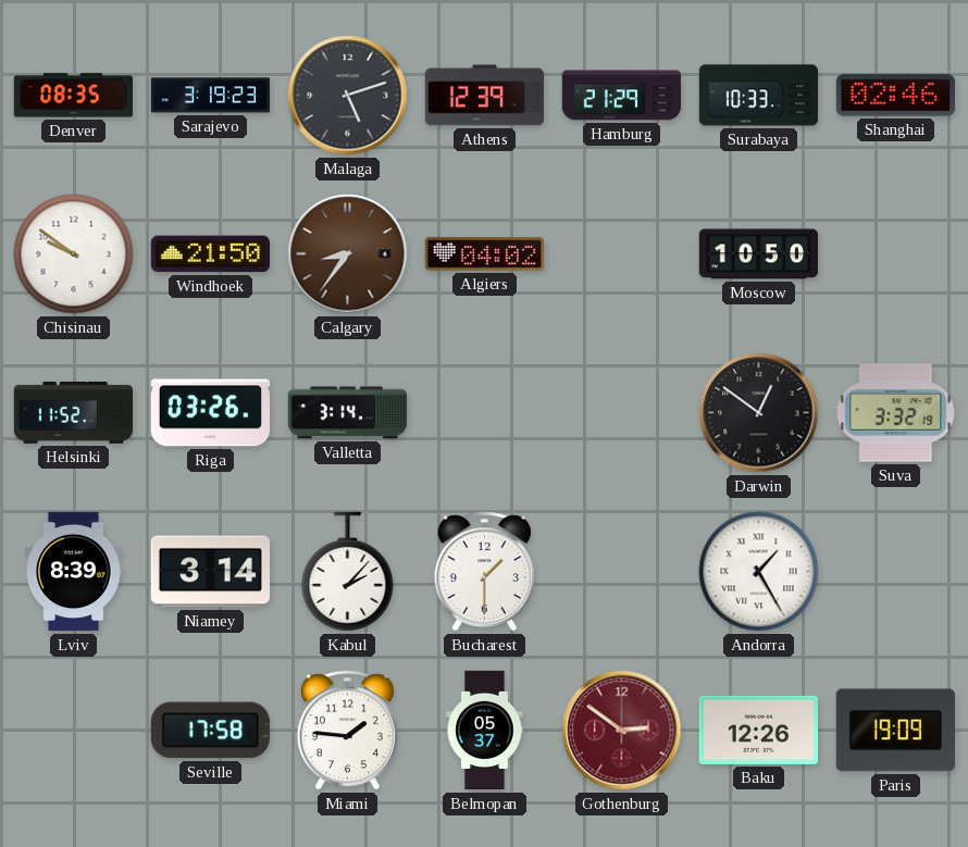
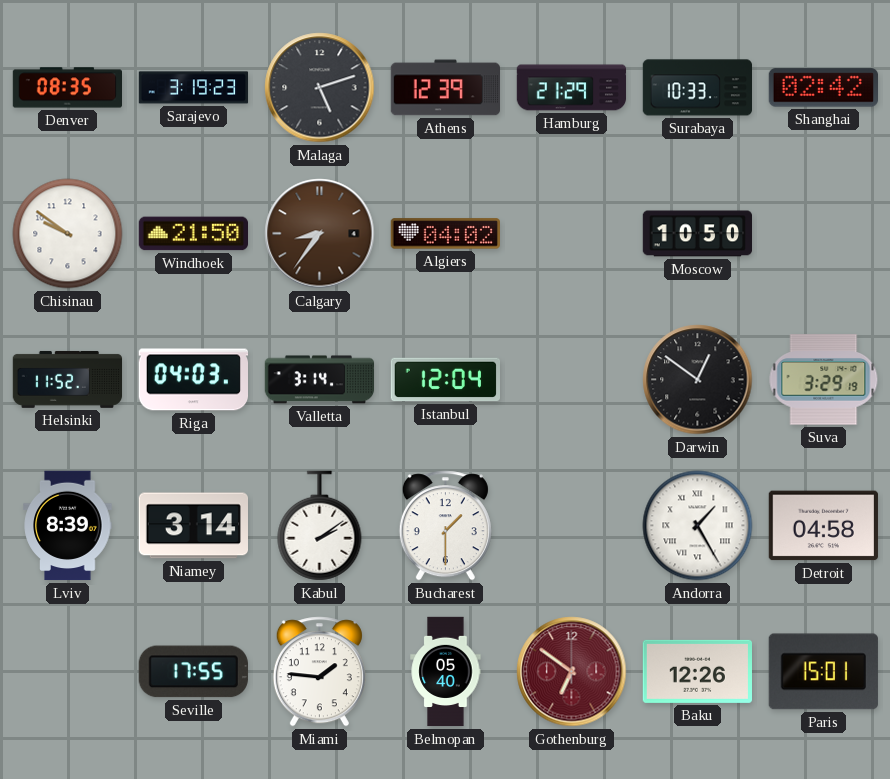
Shanghai: 02:46 -> 02:42
Riga: 03:26 -> 04:03
Istanbul: none -> 12:04
Suva: 3:32 -> 3:29
Kabul: 2:07 -> 2:09
Detroit: none -> 04:58
Seville: 17:58 -> 17:55
Belmopan: 05:37 -> 05:40
Gothenburg: 2:51 -> 6:51
Paris: 19:09 -> 15:01
